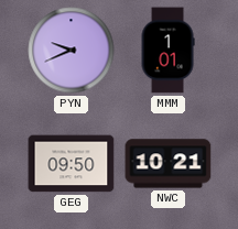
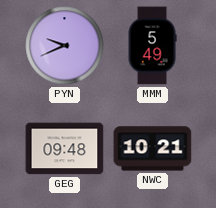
MMM: 1:01 -> 5:49
GEG: 09:50 -> 09:48
